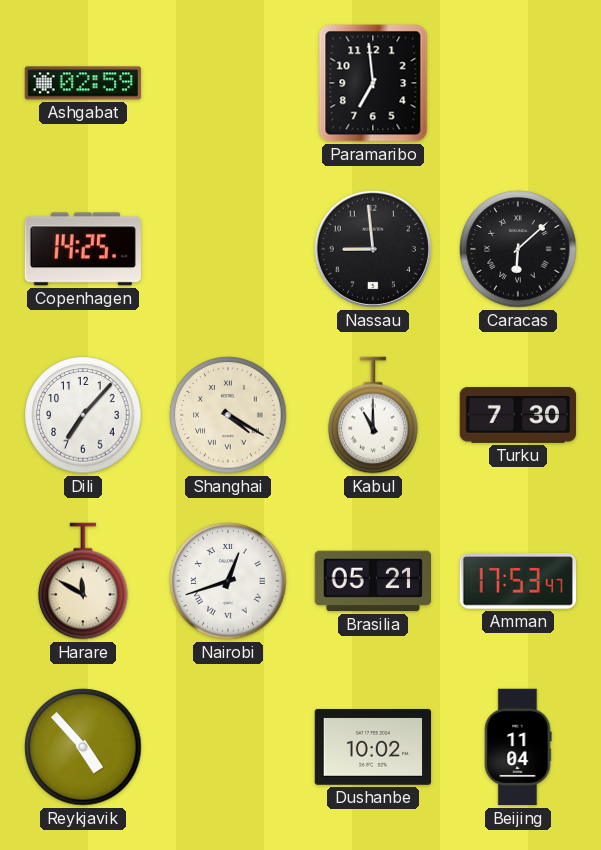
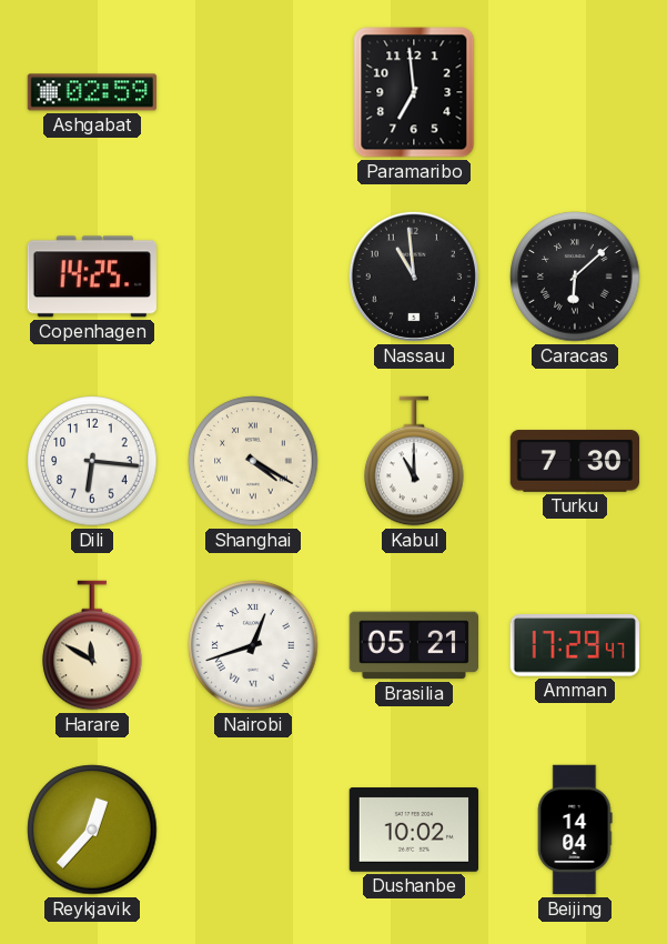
Nassau: 8:59 -> 10:59
Dili: 7:07 -> 6:16
Amman: 17:53 -> 17:29
Reykjavik: 4:53 -> 12:37
Beijing: 11:04 -> 14:04
